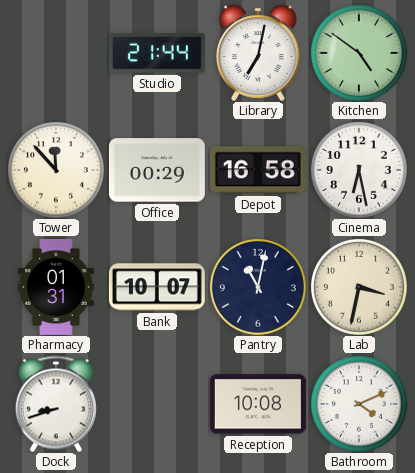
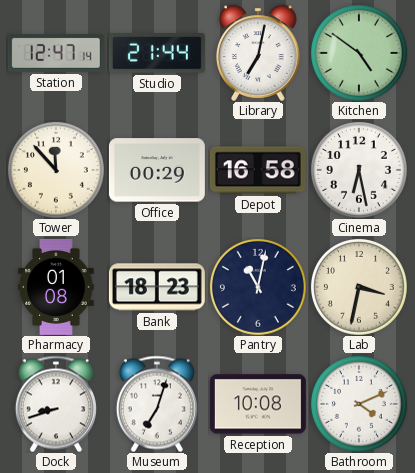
Station: none -> 12:47
Pharmacy: 01:31 -> 01:08
Bank: 10:07 -> 18:23
Museum: none -> 7:03
